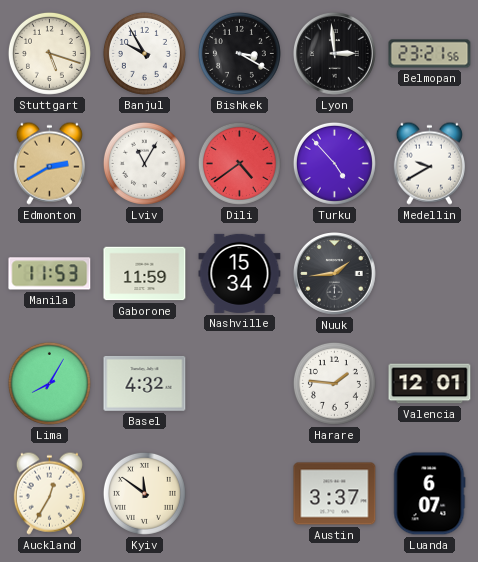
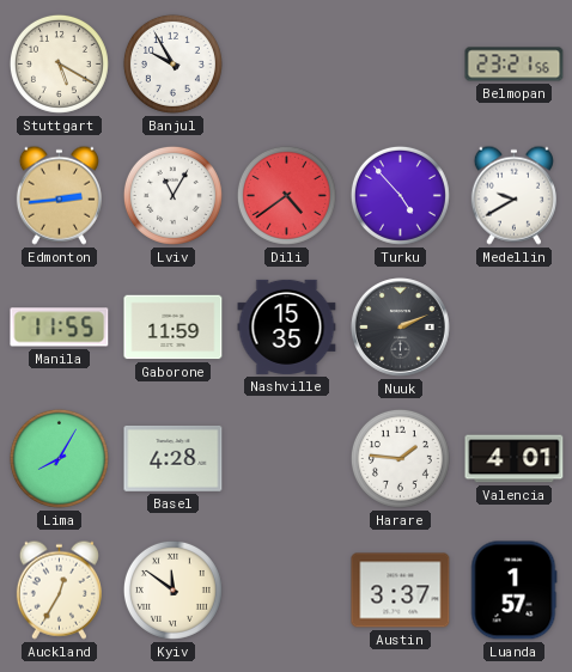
Stuttgart: 5:18 -> 5:20
Bishkek: 3:20 -> none
Lyon: 2:59 -> none
Edmonton: 2:40 -> 2:44
Manila: 11:53 -> 11:55
Nashville: 15:34 -> 15:35
Nuuk: 1:44 -> 2:11
Basel: 4:32 -> 4:28
Valencia: 12:01 -> 4:01
Luanda: 6:07 -> 1:57
